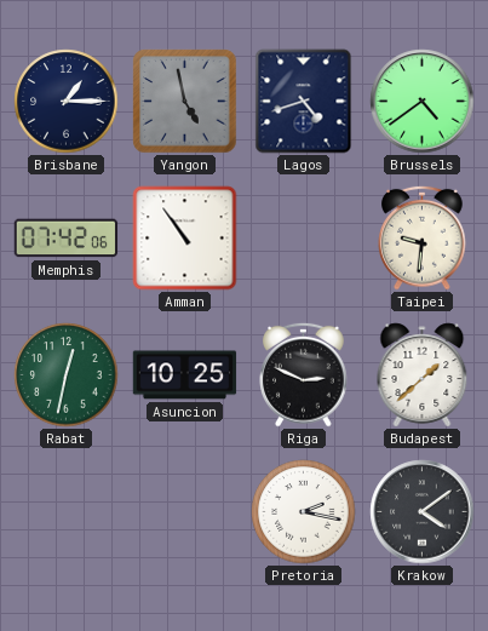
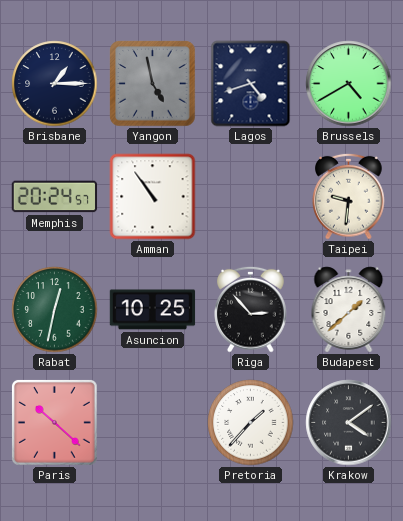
Brussels: 4:39 -> 4:40
Memphis: 07:42 -> 20:24
Riga: 2:49 -> 2:53
Paris: none -> 10:22
Pretoria: 2:17 -> 1:37
